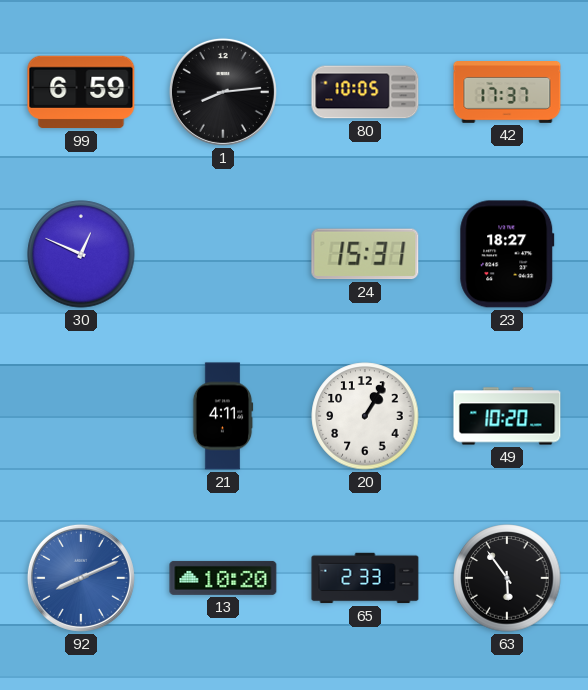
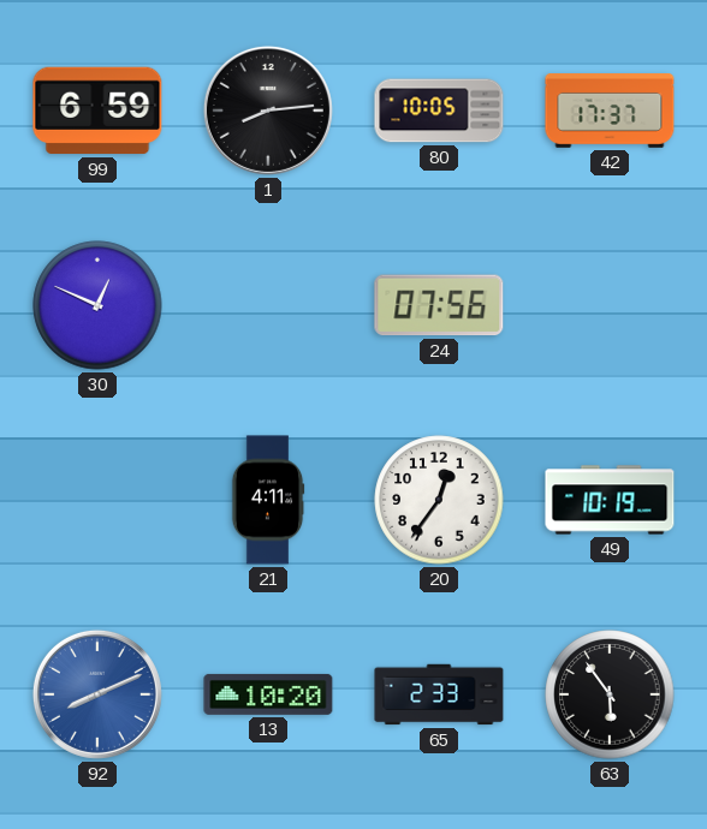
24: 15:31 -> 07:56
23: 18:27 -> none
20: 1:05 -> 12:36
49: 10:20 -> 10:19
